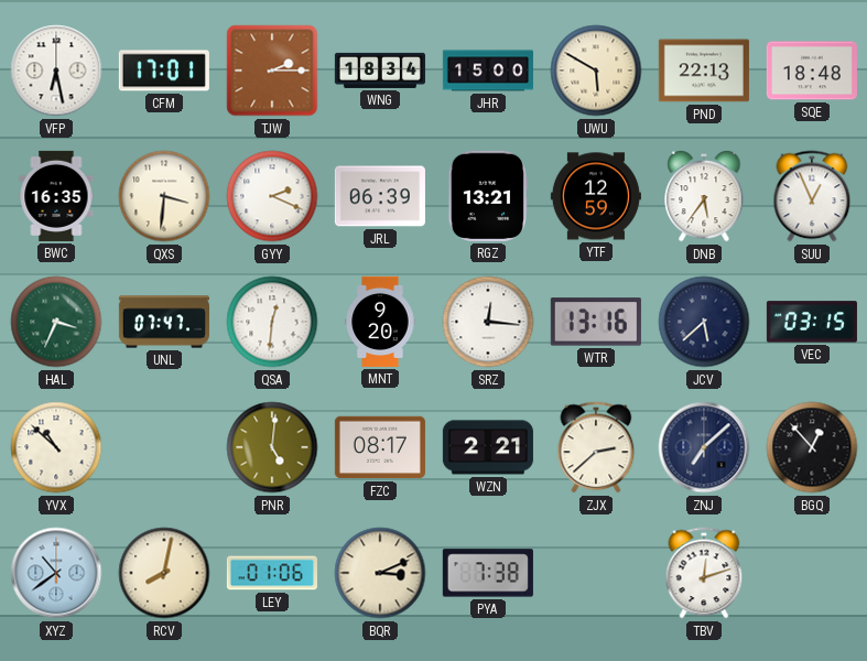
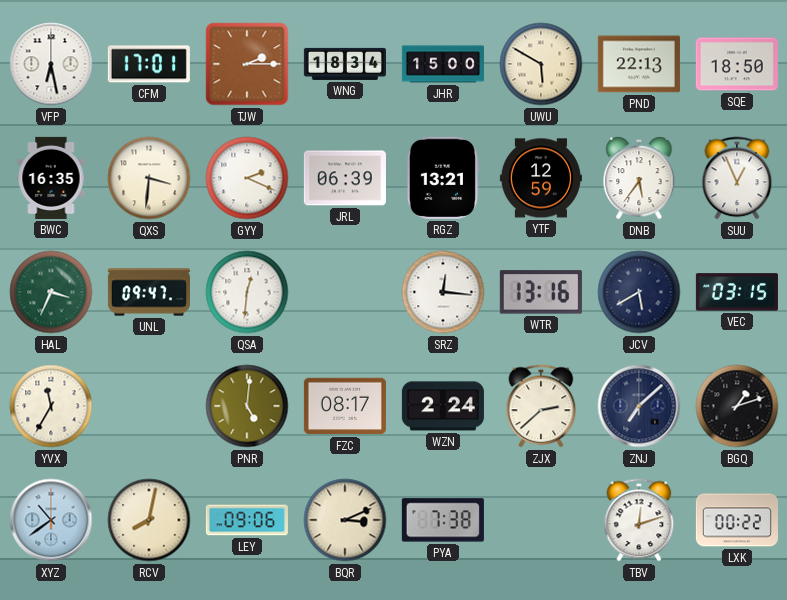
SQE: 18:48 -> 18:50
UNL: 07:47 -> 09:47
MNT: 9:20 -> none
JCV: 5:38 -> 5:40
YVX: 10:52 -> 11:35
WZN: 2:21 -> 2:24
BGQ: 12:53 -> 1:12
LEY: 01:06 -> 09:06
LXK: none -> 00:22
